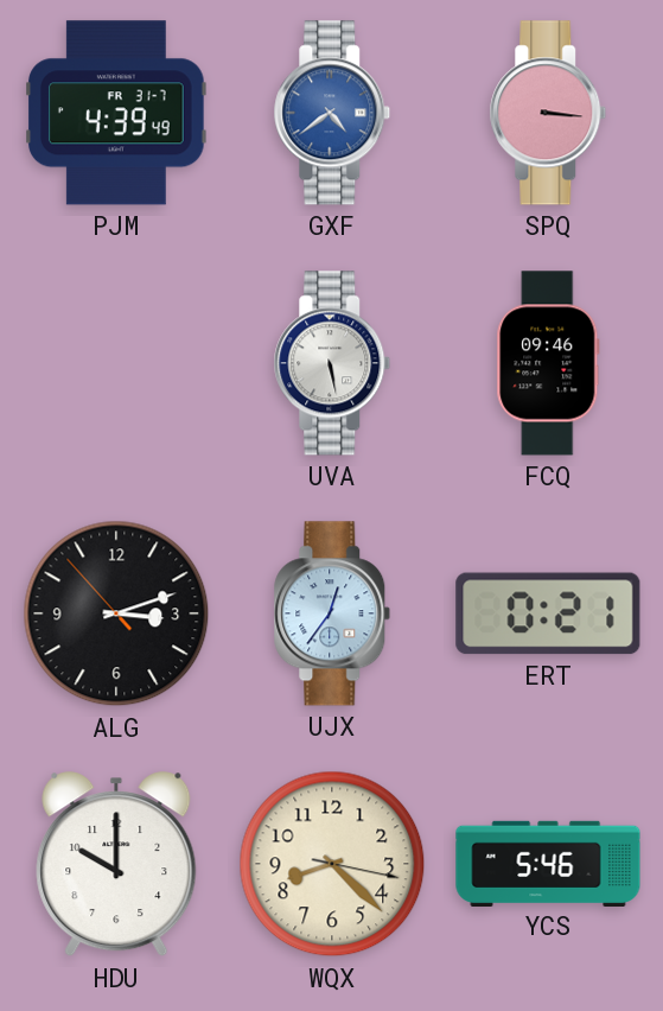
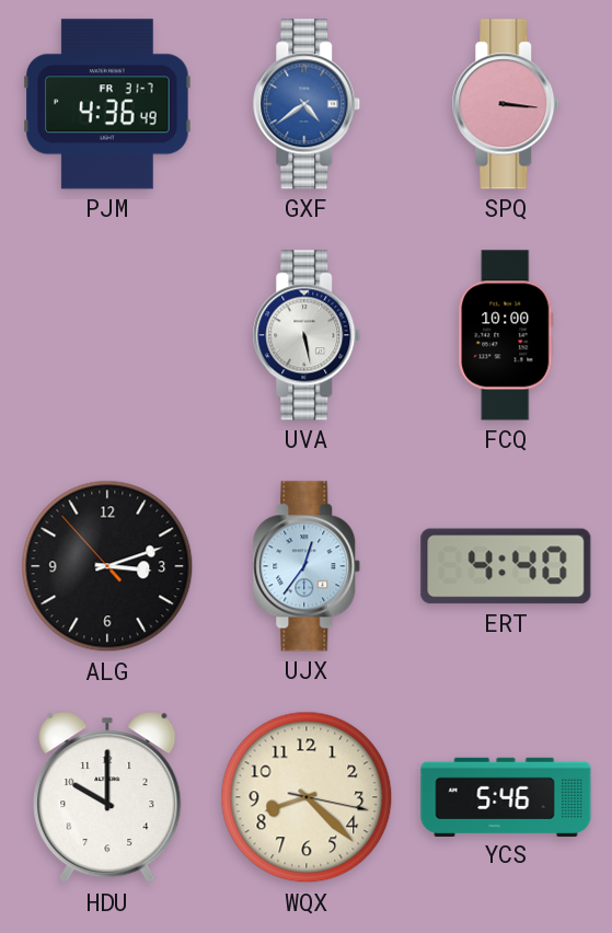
PJM: 4:39 -> 4:36
FCQ: 09:46 -> 10:00
ERT: 0:21 -> 4:40
